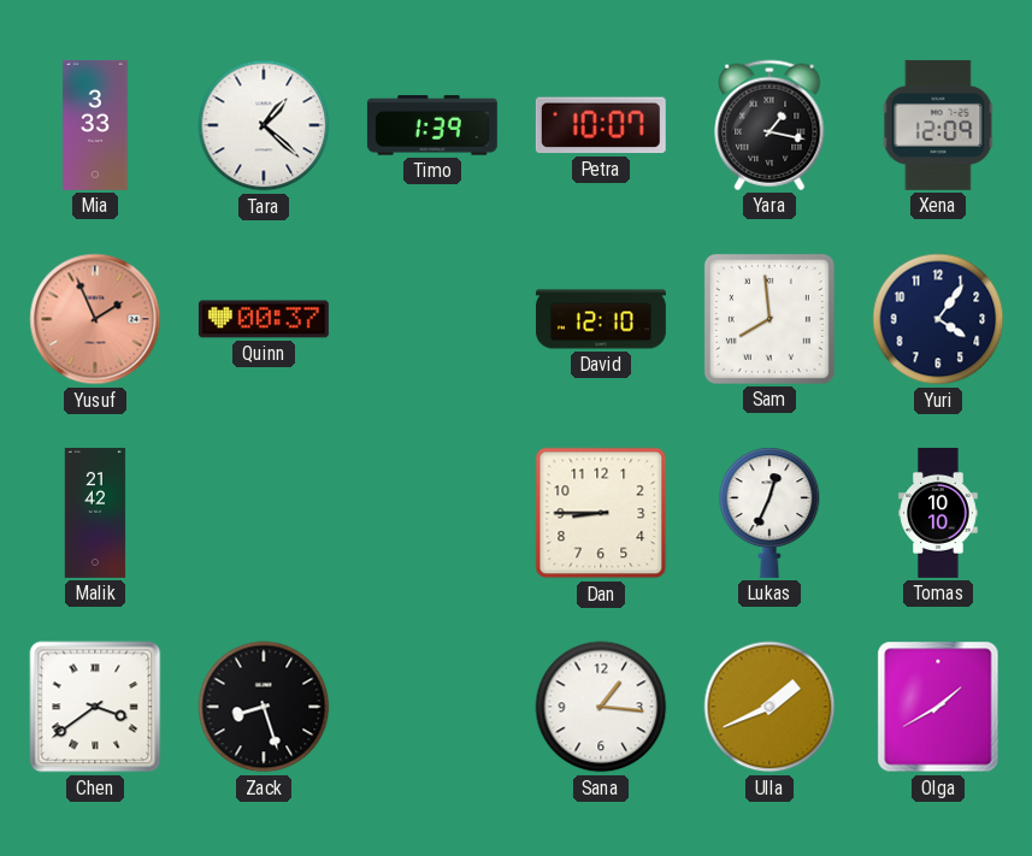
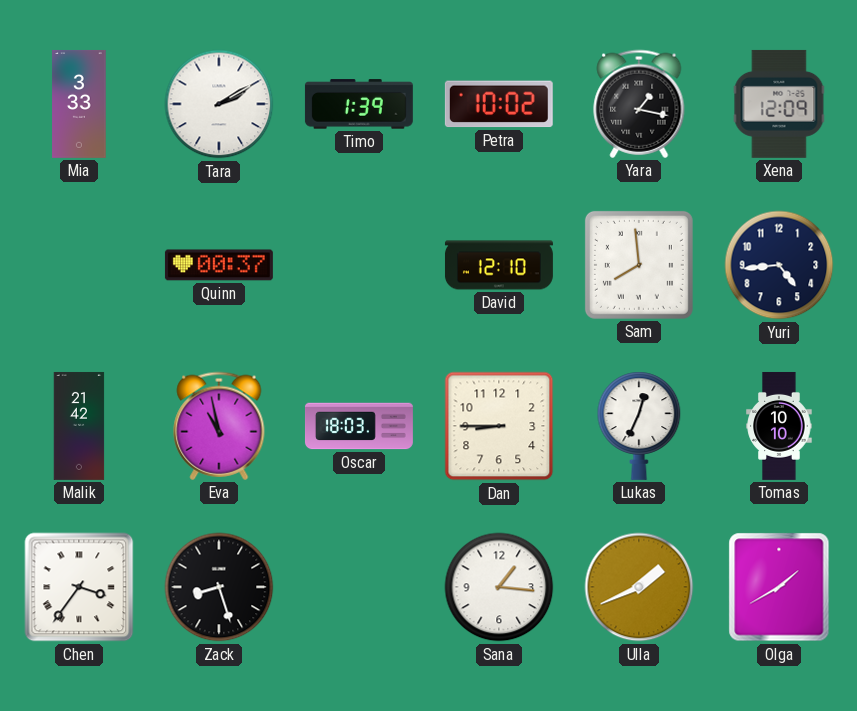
Tara: 1:22 -> 2:10
Petra: 10:07 -> 10:02
Yusuf: 1:56 -> none
Yuri: 4:06 -> 4:44
Eva: none -> 10:58
Oscar: none -> 18:03
Chen: 3:39 -> 3:36
